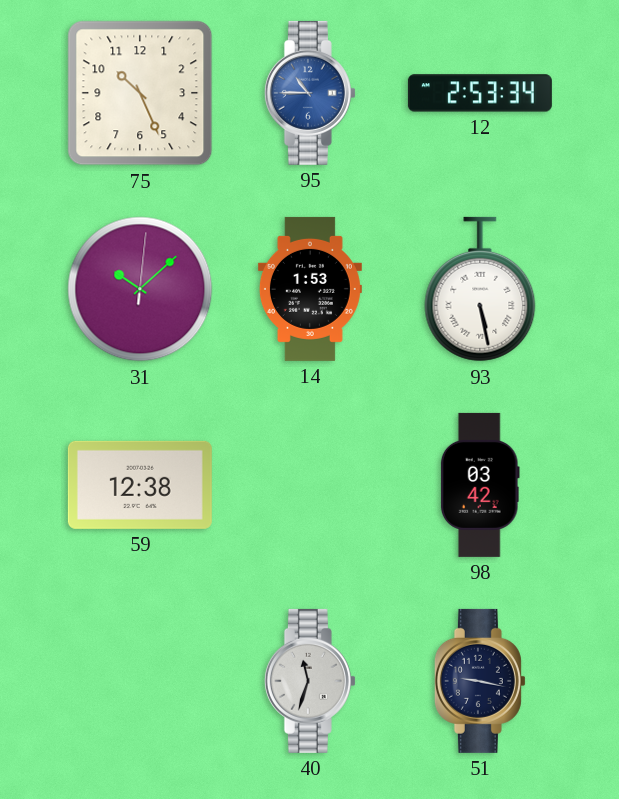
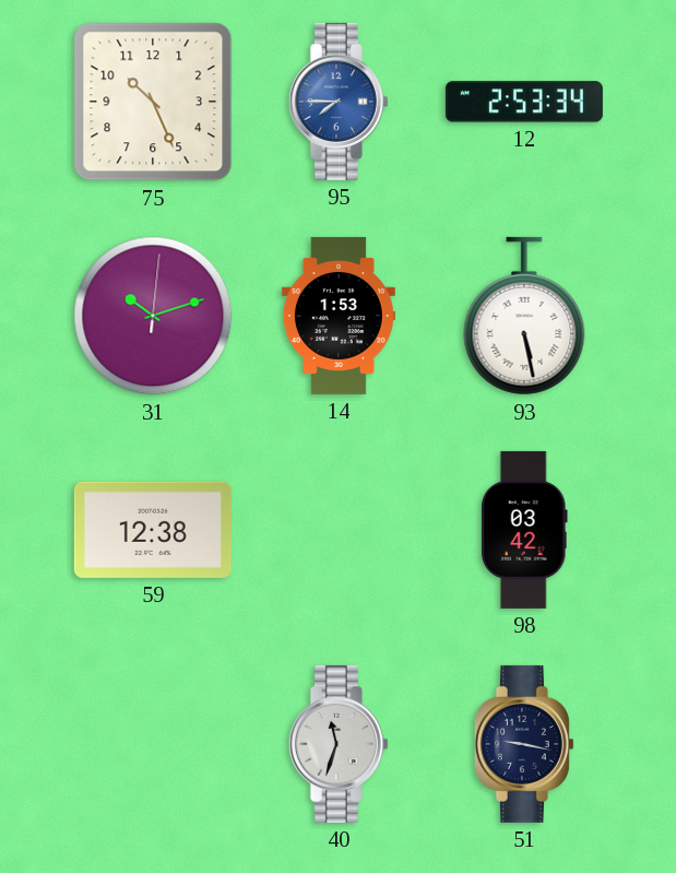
95: 10:45 -> 7:45
31: 10:08 -> 10:12
